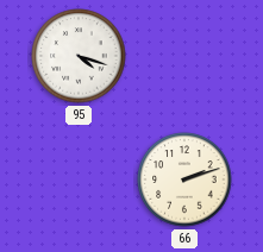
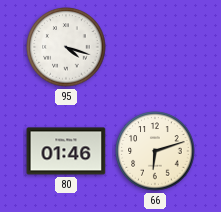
80: none -> 01:46
66: 2:12 -> 6:12
